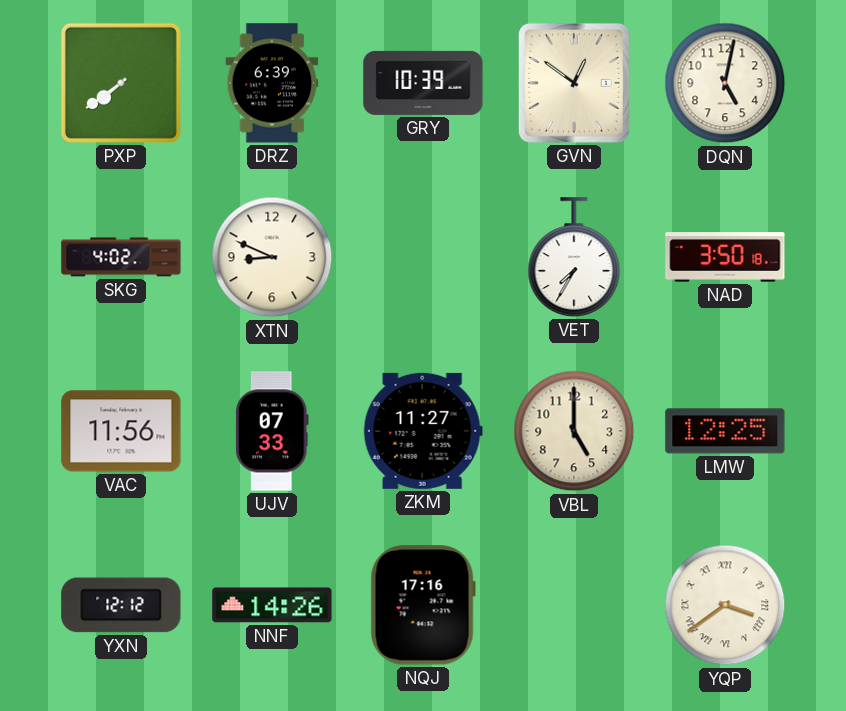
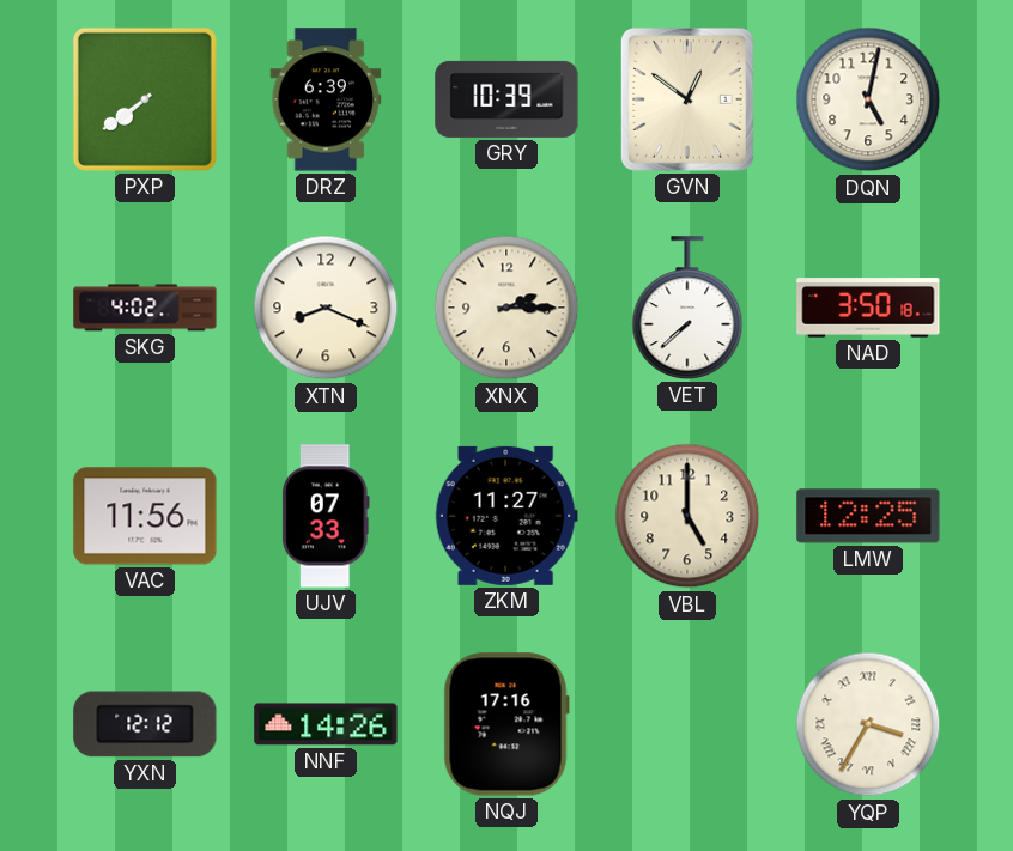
XTN: 8:49 -> 8:19
XNX: none -> 2:15
VET: 7:35 -> 7:38
YQP: 3:39 -> 3:35
